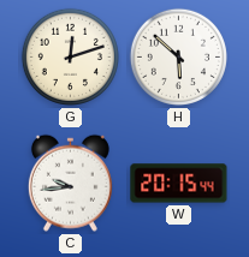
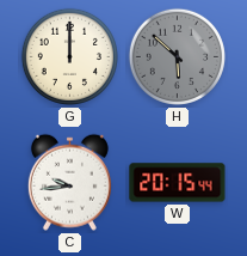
G: 12:12 -> 12:00
H dial: white -> grey
